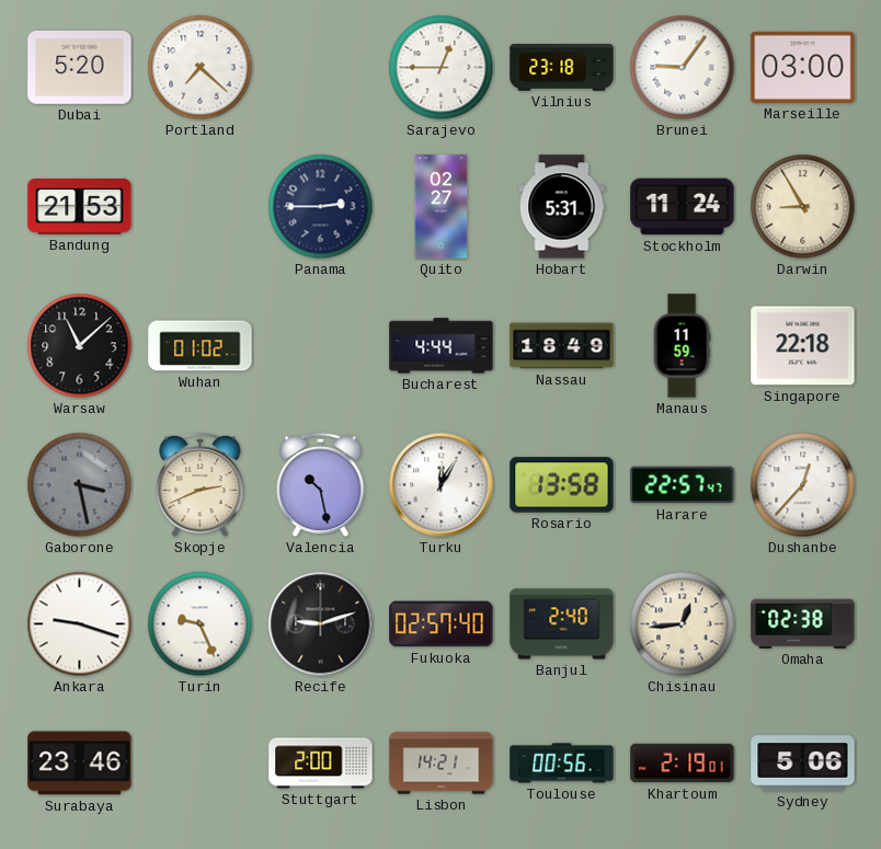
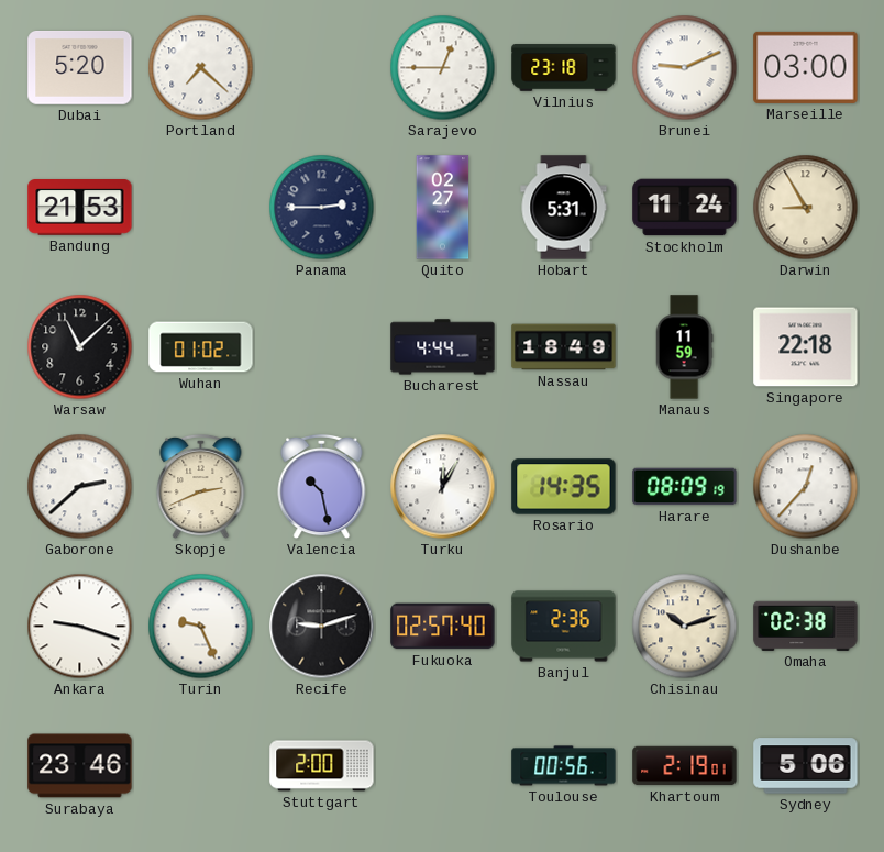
Brunei: 9:06 -> 9:11
Gaborone: 3:28 -> 2:38
Gaborone dial: grey -> white
Rosario: 13:58 -> 14:35
Harare: 22:57 -> 08:09
Banjul: 2:40 -> 2:36
Chisinau: 12:44 -> 10:12
Lisbon: 14:21 -> none
